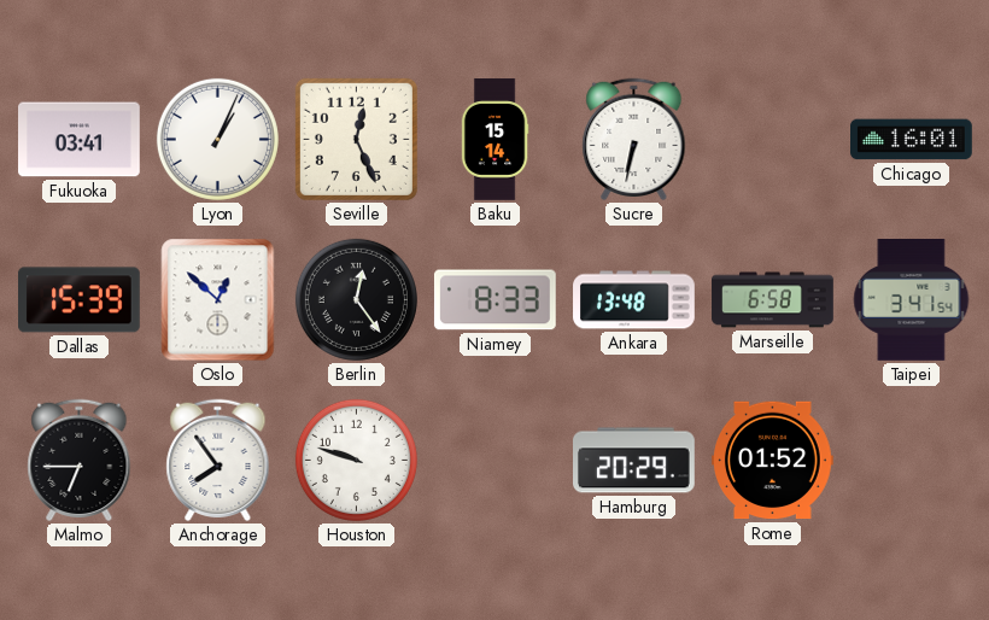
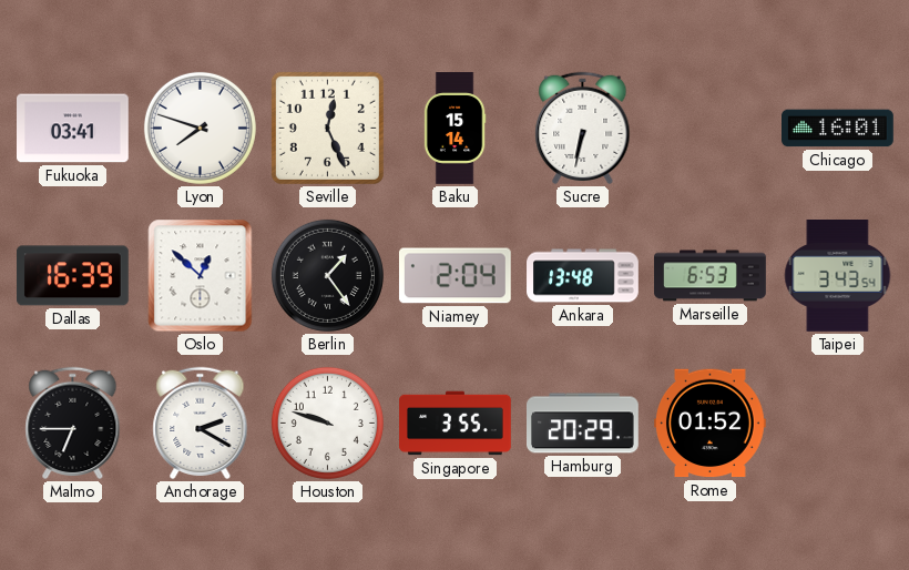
Lyon: 1:04 -> 7:48
Dallas: 15:39 -> 16:39
Berlin: 12:24 -> 1:24
Niamey: 8:33 -> 2:04
Marseille: 6:58 -> 6:53
Taipei: 3:41 -> 3:43
Anchorage: 7:54 -> 2:20
Singapore: none -> 3:55
